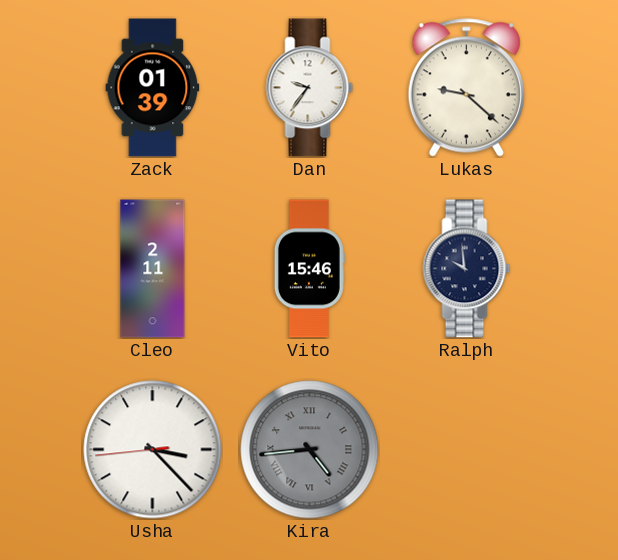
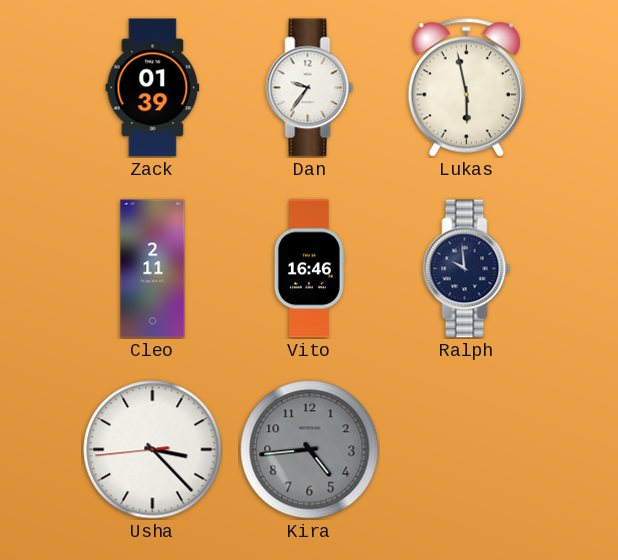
Lukas: 9:22 -> 5:58
Vito: 15:46 -> 16:46
Kira numerals: Roman -> Arabic
